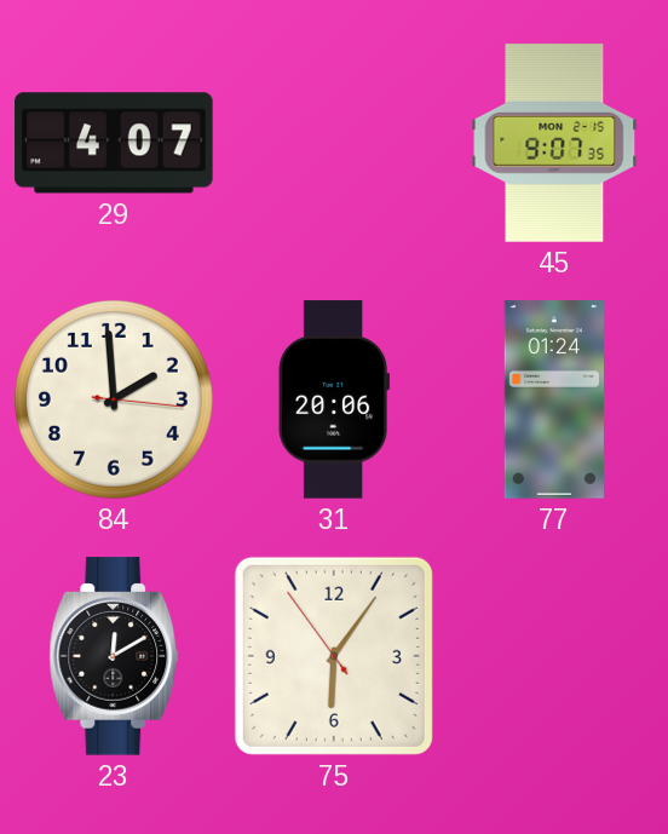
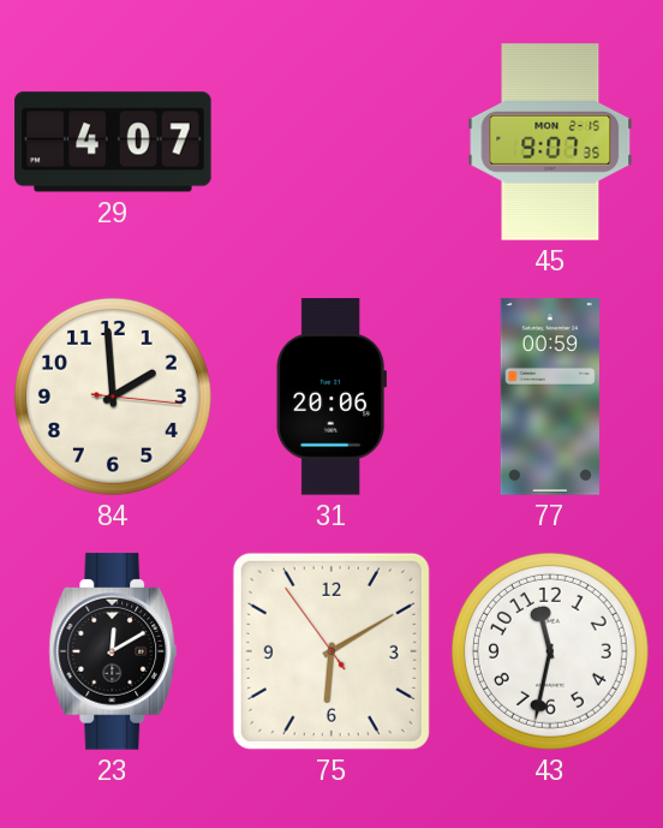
77: 01:24 -> 00:59
75: 6:05 -> 6:09
43: none -> 11:32
